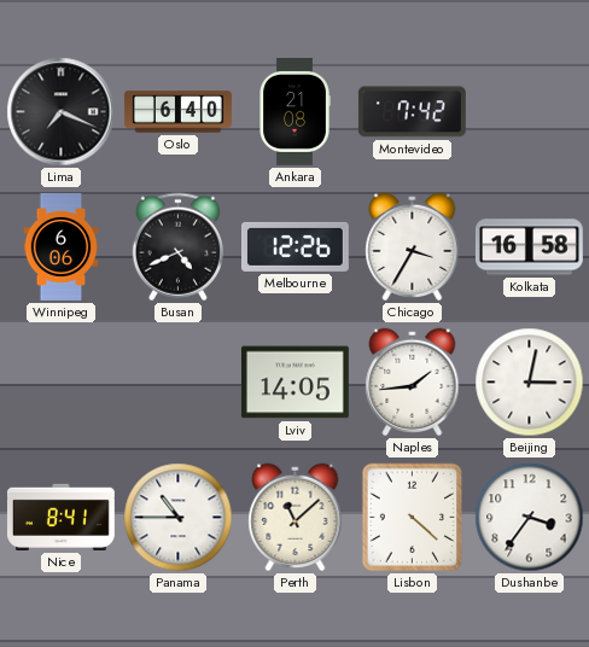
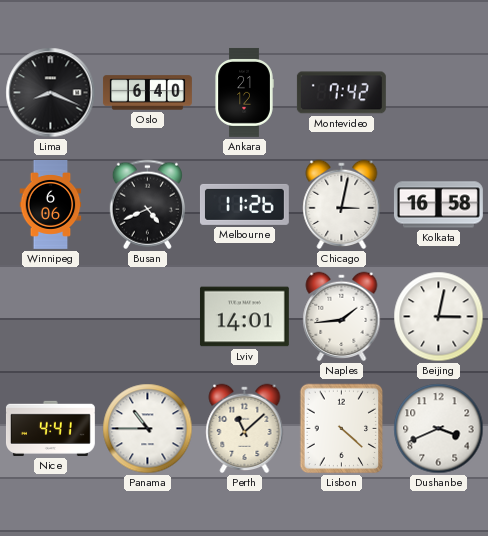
Lima: 7:19 -> 8:19
Ankara: 21:08 -> 21:12
Melbourne: 12:26 -> 11:26
Chicago: 3:35 -> 3:02
Lviv: 14:05 -> 14:01
Nice: 8:41 -> 4:41
Dushanbe: 3:36 -> 3:41
